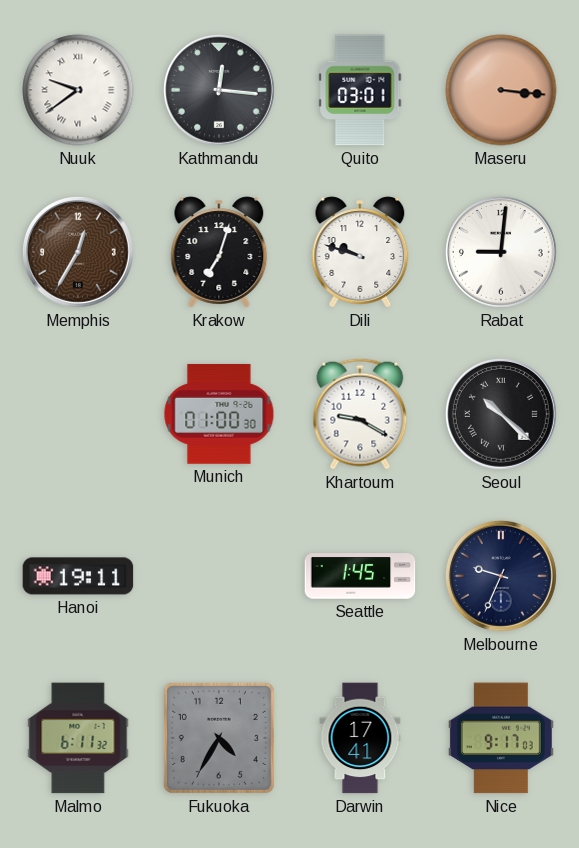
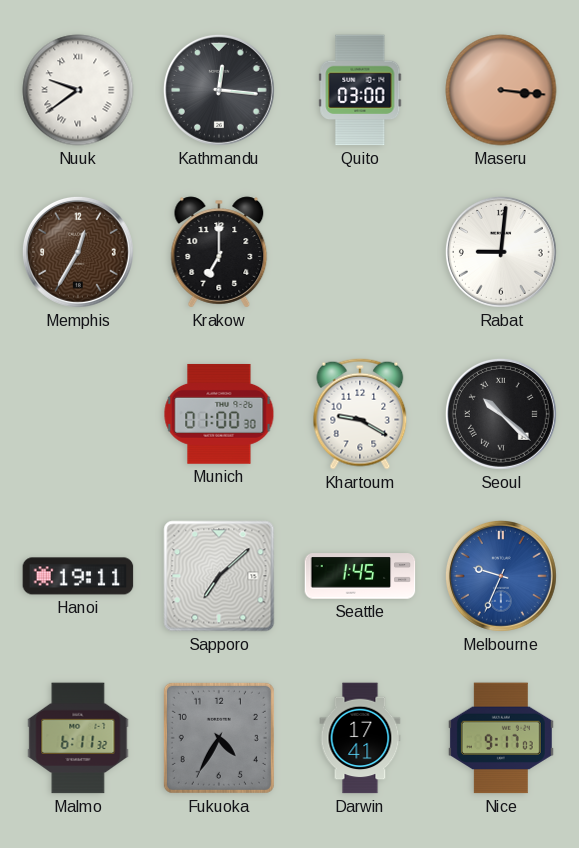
Quito: 03:01 -> 03:00
Krakow: 7:03 -> 7:00
Dili: 9:48 -> none
Sapporo: none -> 7:08
Melbourne dial: navy -> blue
